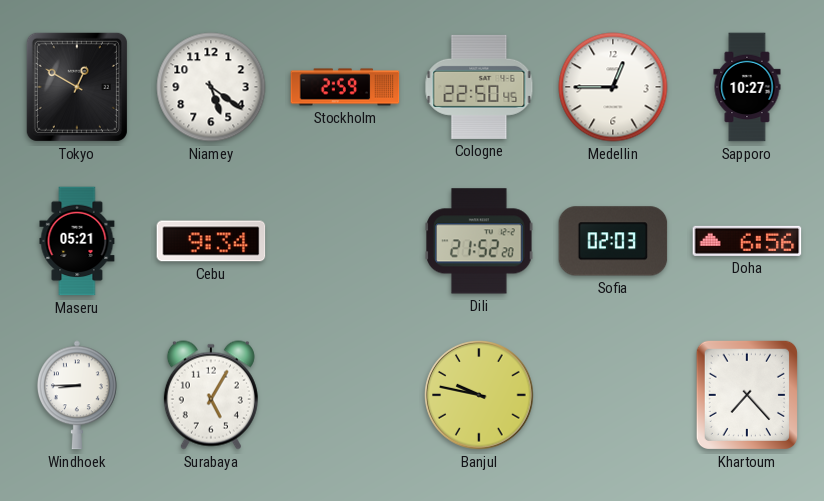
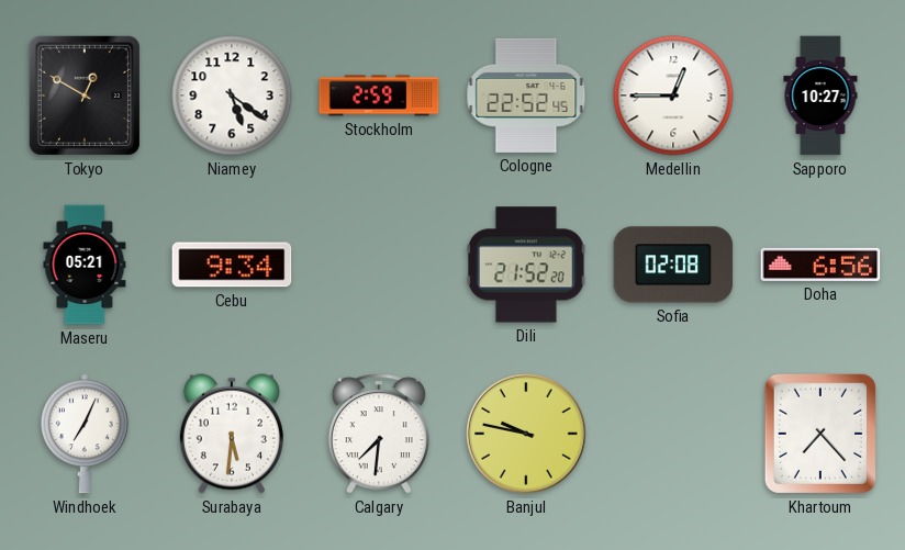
Cologne: 22:50 -> 22:52
Sofia: 02:03 -> 02:08
Windhoek: 8:45 -> 7:04
Surabaya: 5:05 -> 5:31
Calgary: none -> 7:31
